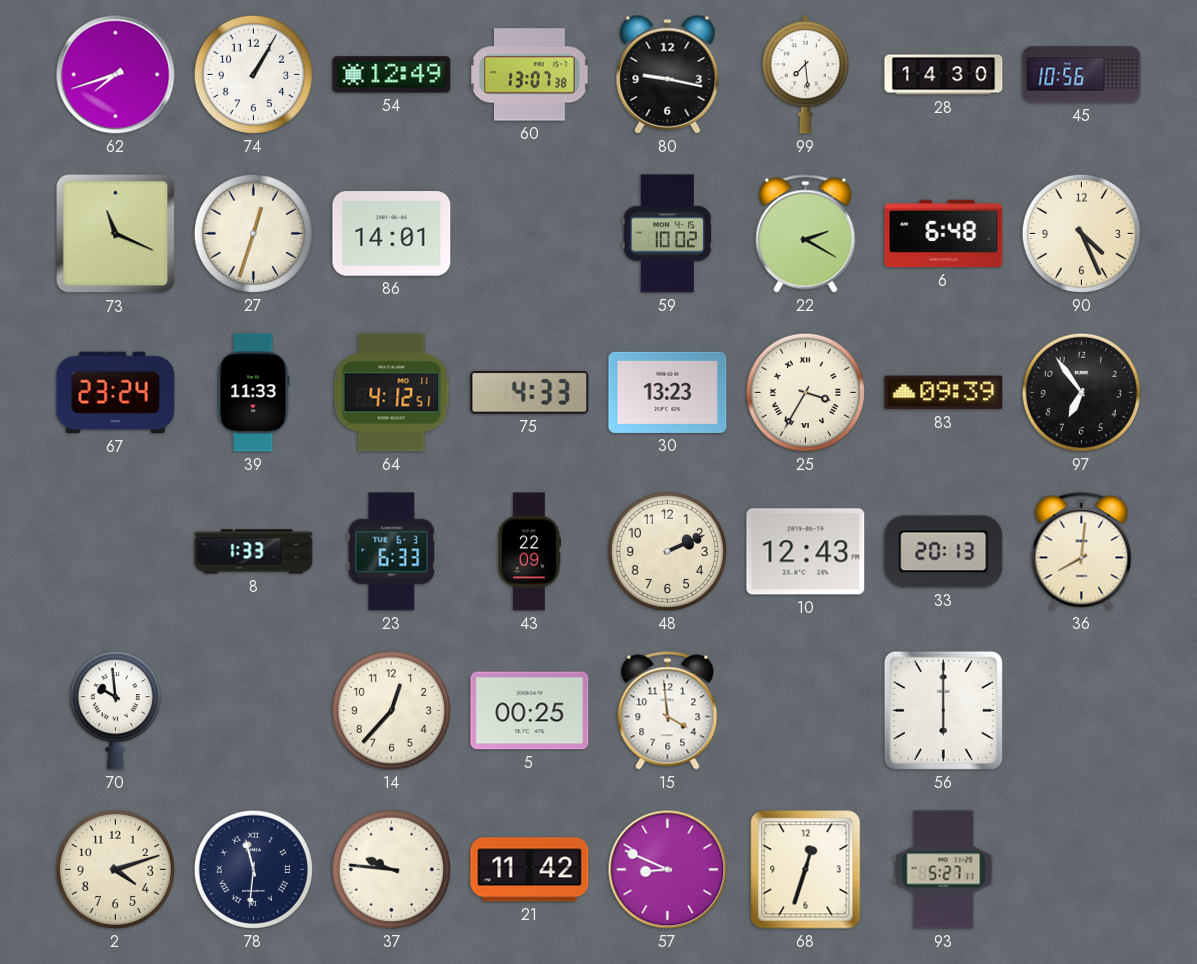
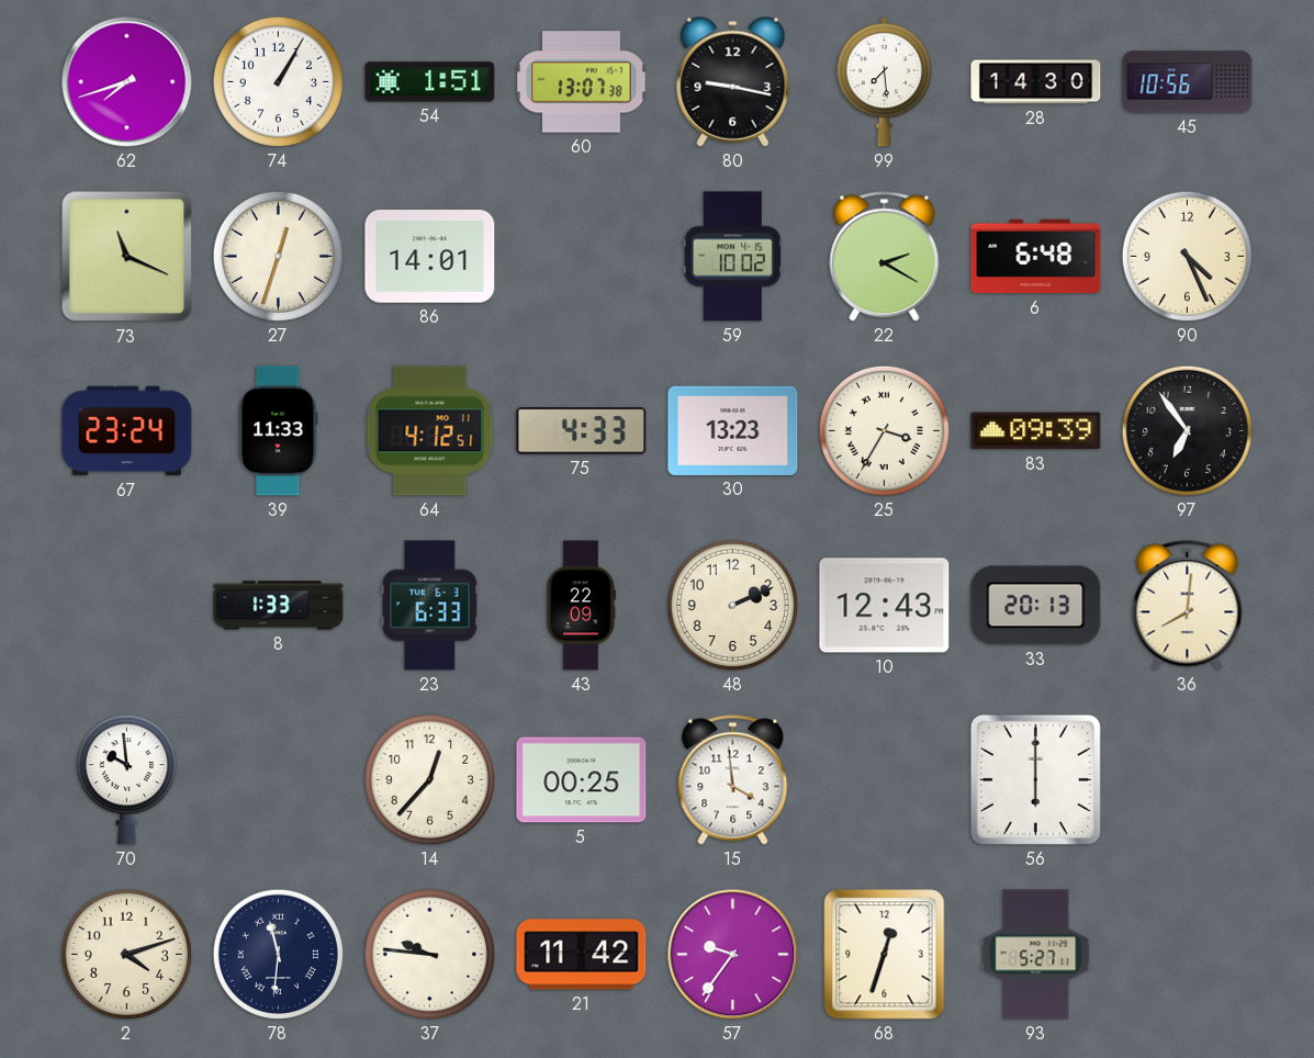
54: 12:49 -> 1:51
57: 8:49 -> 9:36
